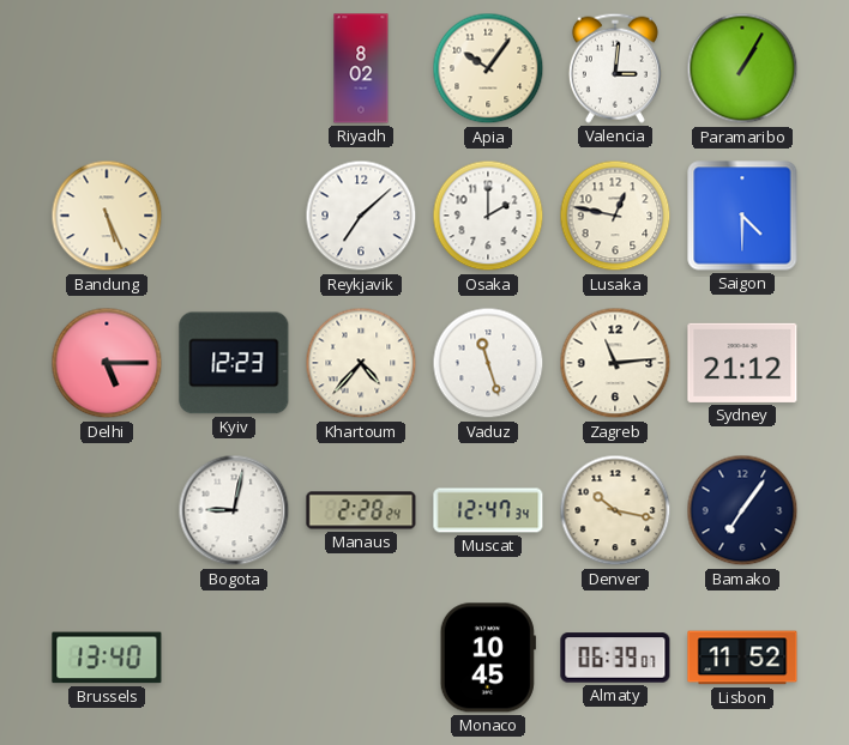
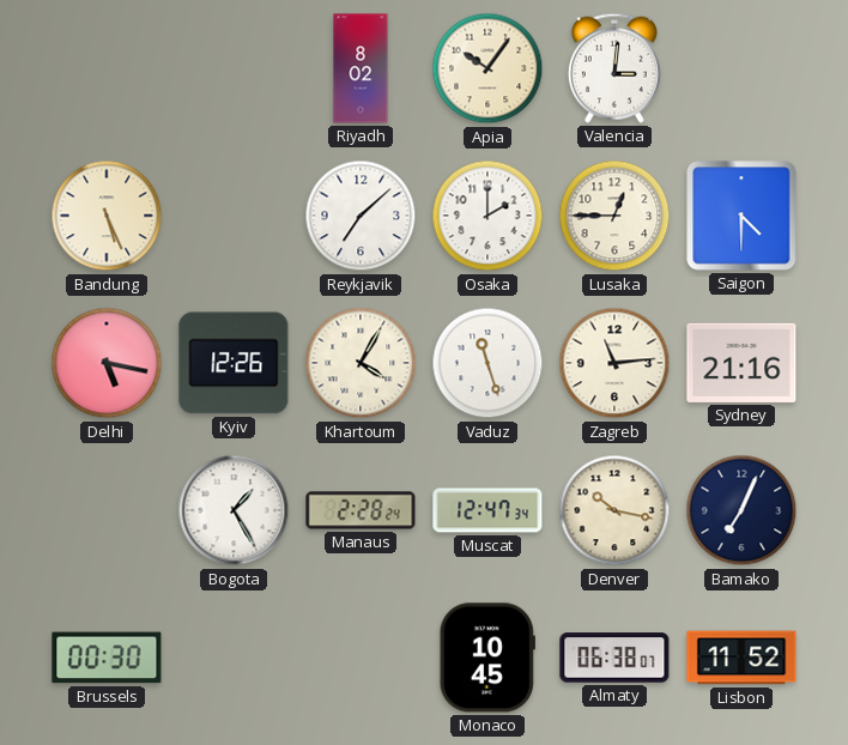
Paramaribo: 1:05 -> none
Lusaka: 12:47 -> 12:45
Delhi: 5:15 -> 5:17
Kyiv: 12:23 -> 12:26
Khartoum: 4:37 -> 4:05
Sydney: 21:12 -> 21:16
Bogota: 9:02 -> 1:25
Bamako: 7:06 -> 7:04
Brussels: 13:40 -> 00:30
Almaty: 06:39 -> 06:38
